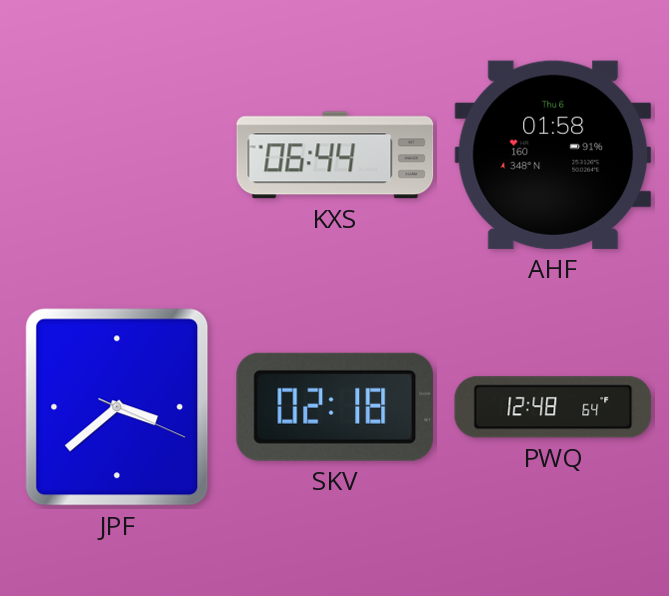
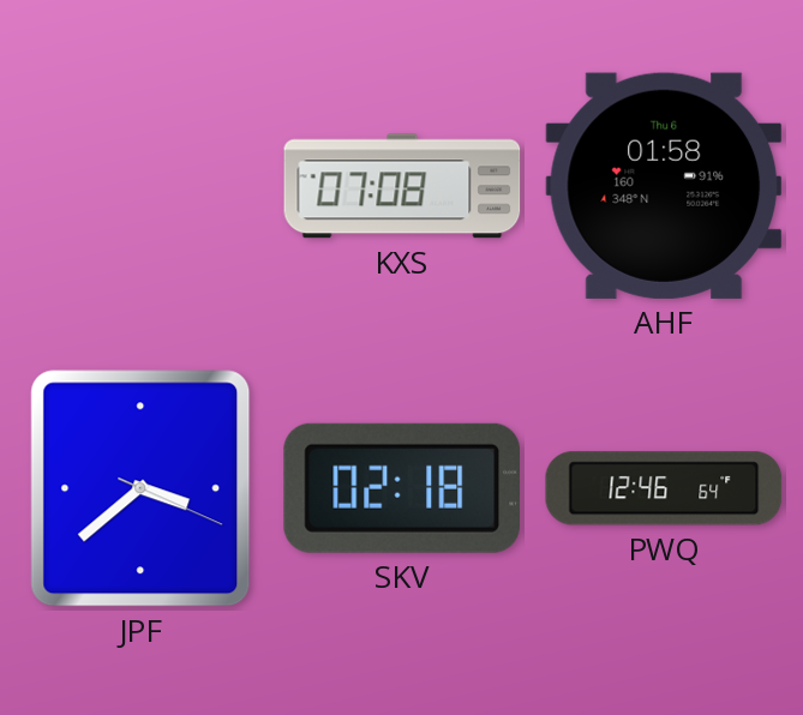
KXS: 06:44 -> 07:08
PWQ: 12:48 -> 12:46
